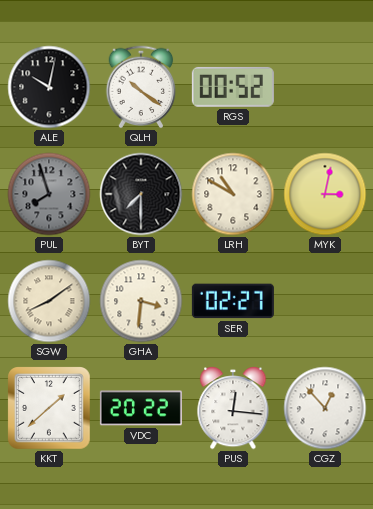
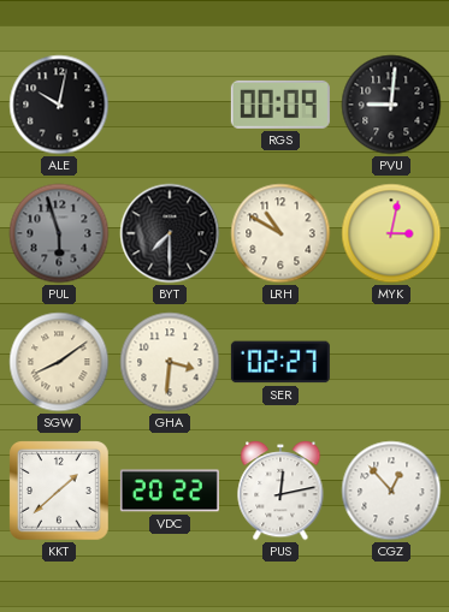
QLH: 10:21 -> none
RGS: 00:52 -> 00:09
PVU: none -> 9:01
PUL: 7:57 -> 5:57
PUS: 12:16 -> 12:13
